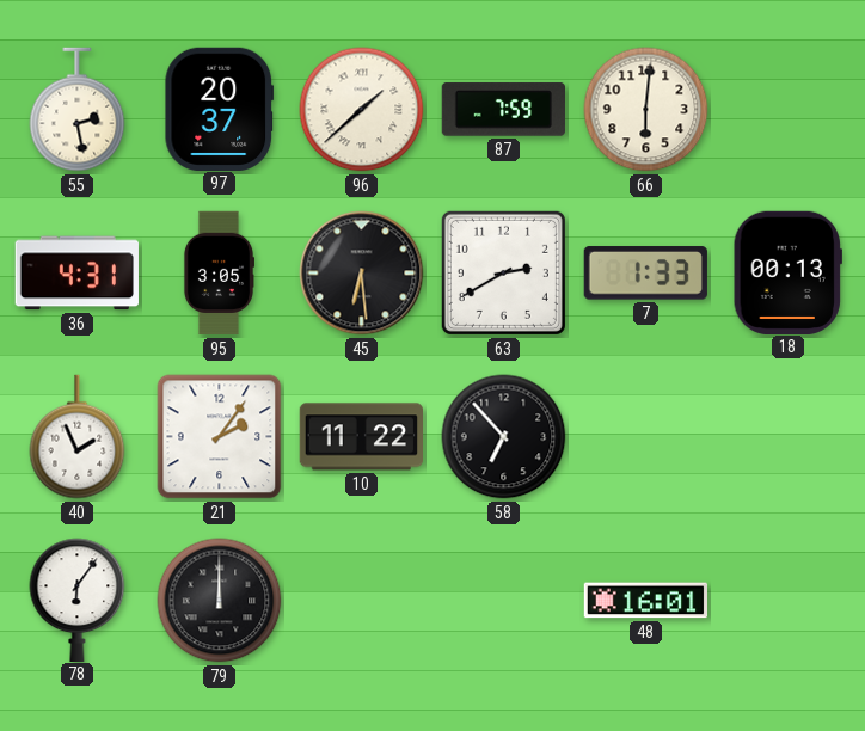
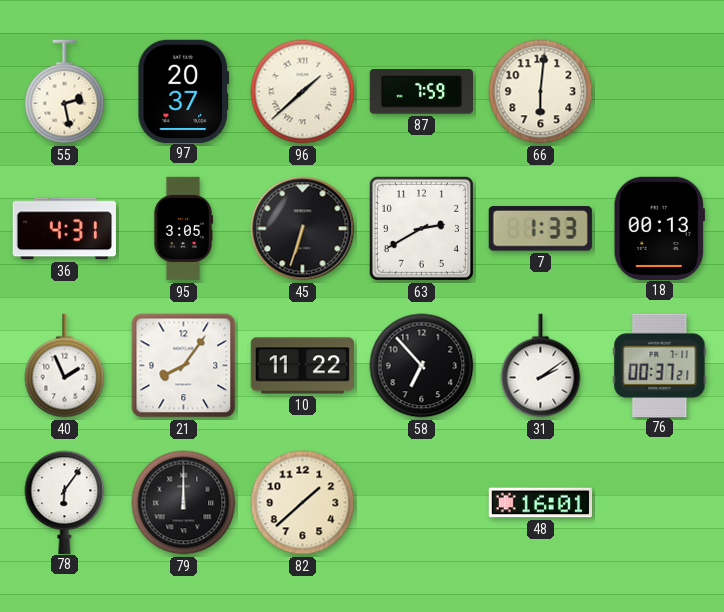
45: 6:29 -> 6:33
21: 2:06 -> 8:06
31: none -> 2:09
76: none -> 00:37
82: none -> 1:38
